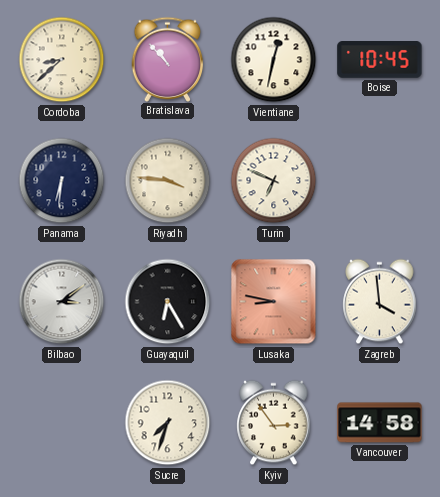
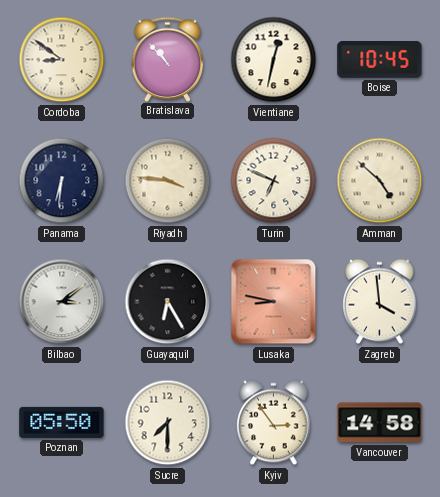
Cordoba: 8:38 -> 8:51
Amman: none -> 4:52
Poznan: none -> 05:50
Sucre: 7:33 -> 7:30
